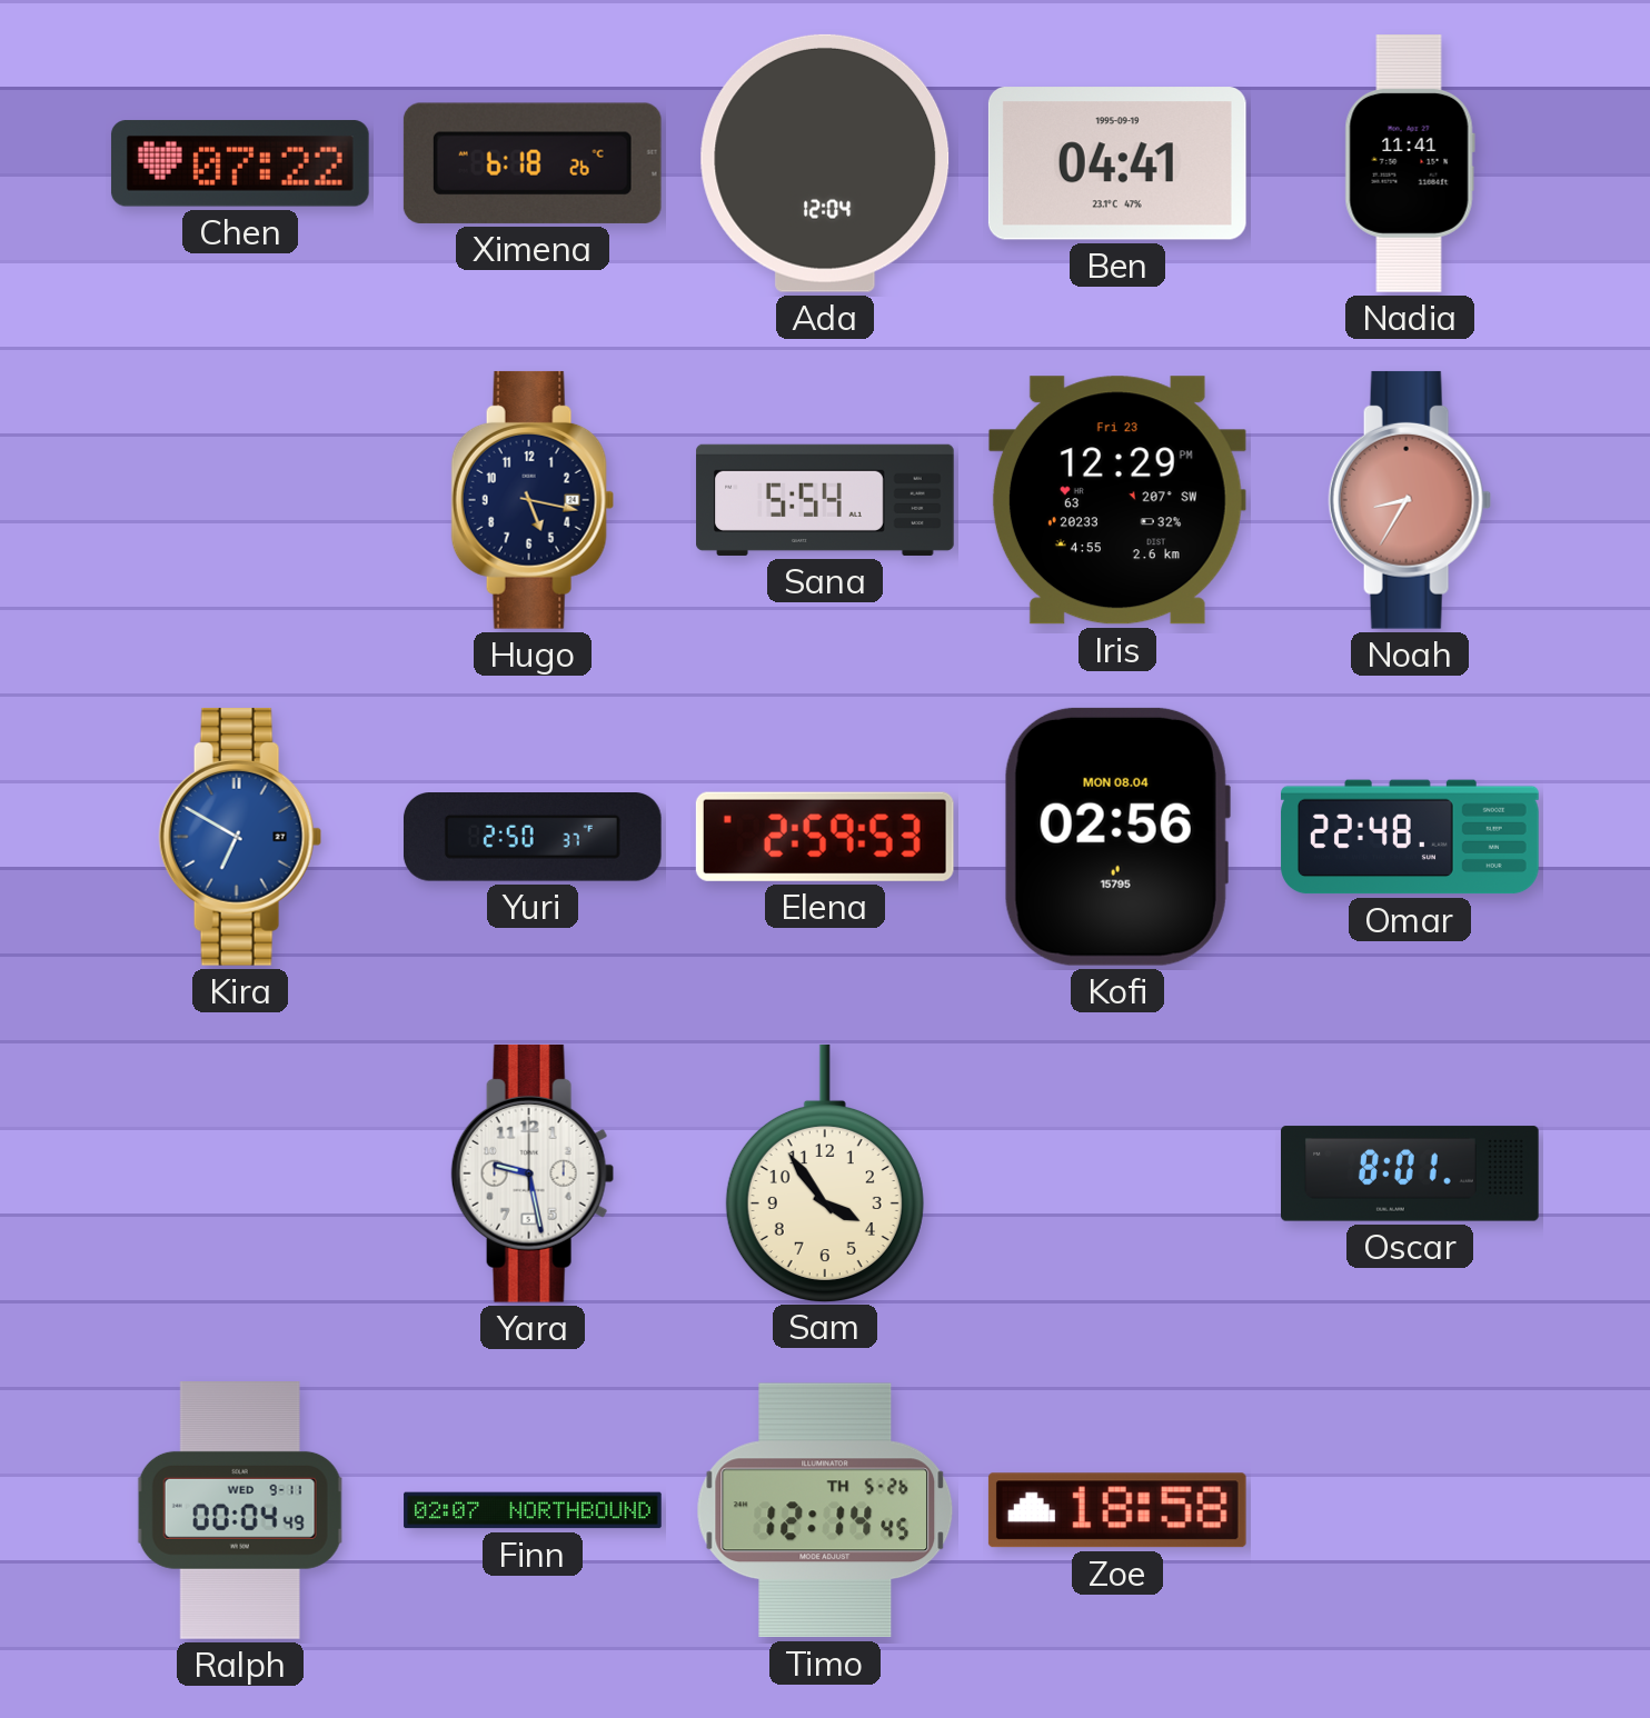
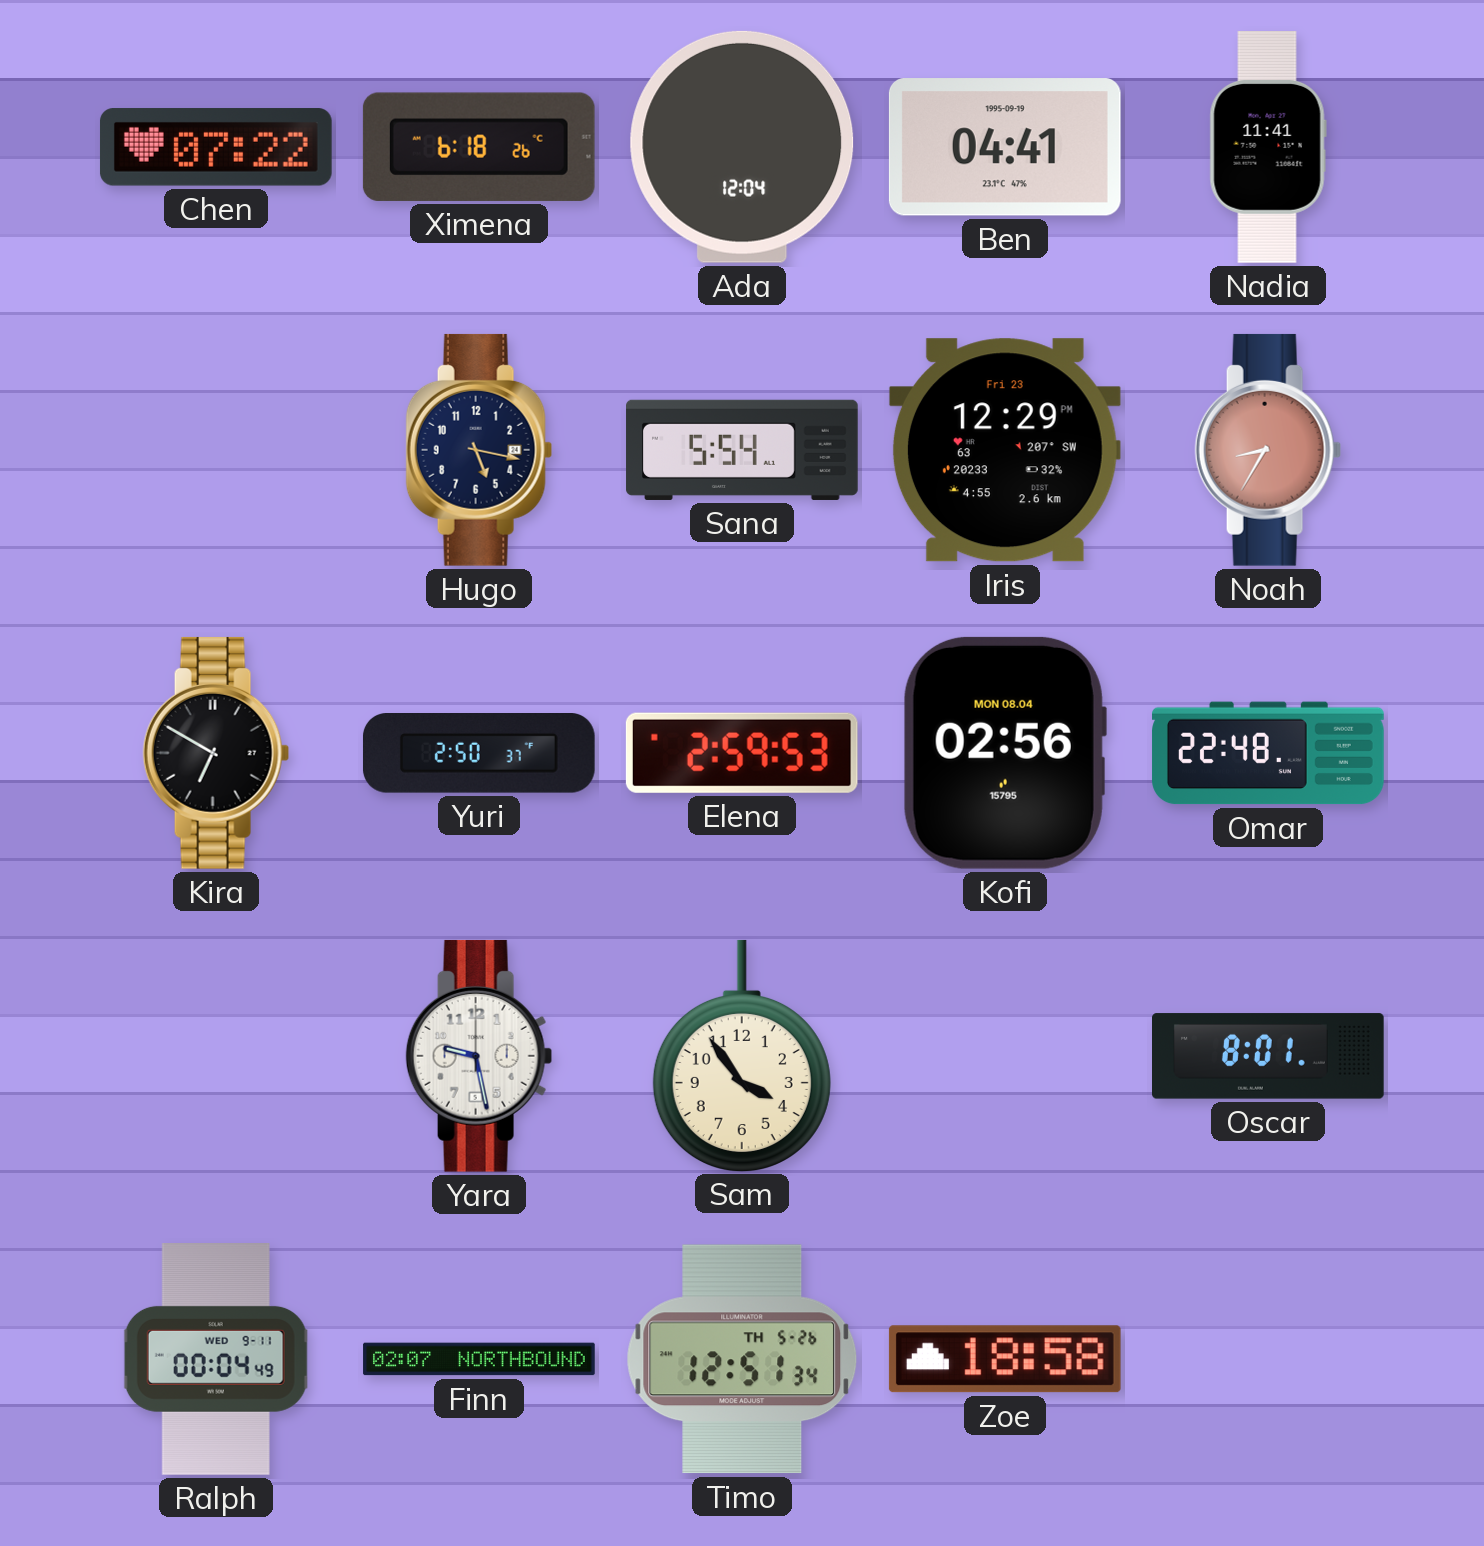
Kira dial: blue -> black
Timo: 12:14 -> 12:51
